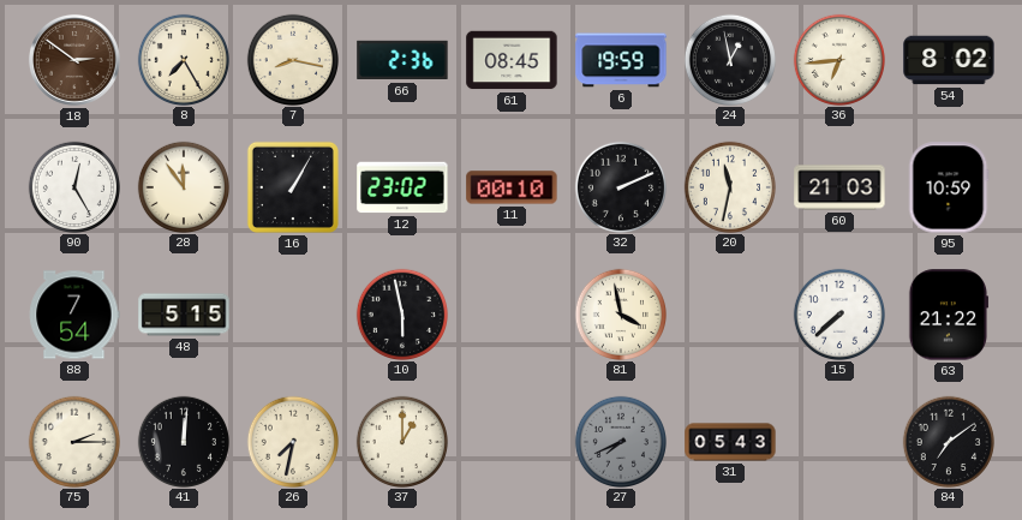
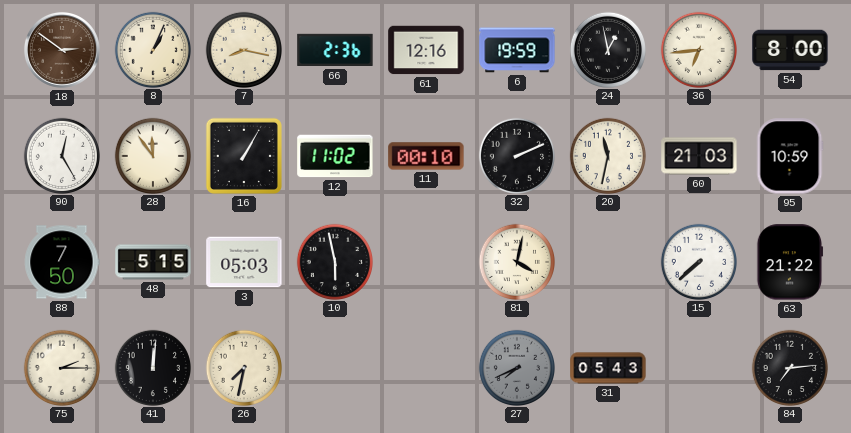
8: 7:25 -> 1:04
61: 08:45 -> 12:16
54: 8:02 -> 8:00
12: 23:02 -> 11:02
88: 7:54 -> 7:50
3: none -> 05:03
81: 3:58 -> 4:02
37: 1:00 -> none
84: 7:09 -> 7:14
